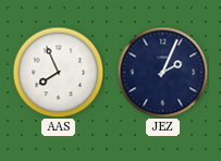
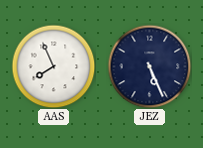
JEZ: 2:04 -> 5:26
